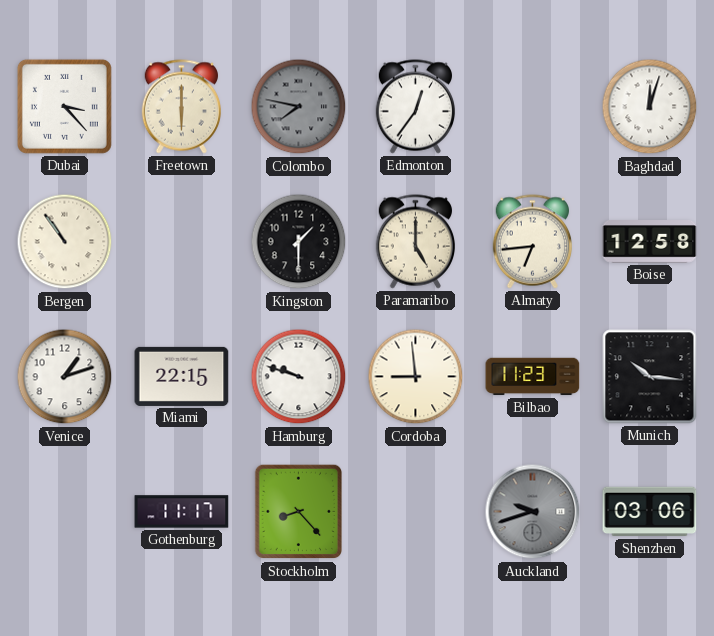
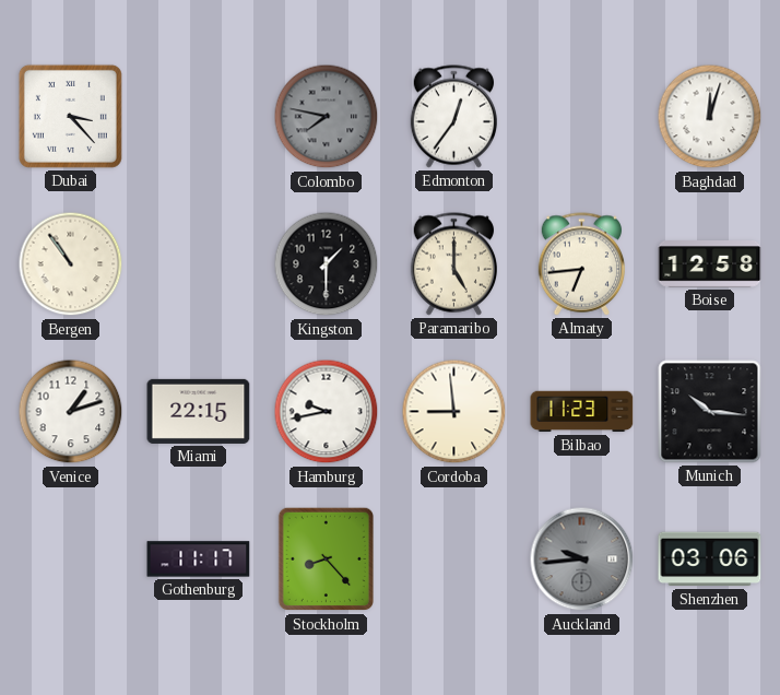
Freetown: 6:00 -> none
Hamburg: 9:48 -> 9:43
Auckland: 9:42 -> 9:44
